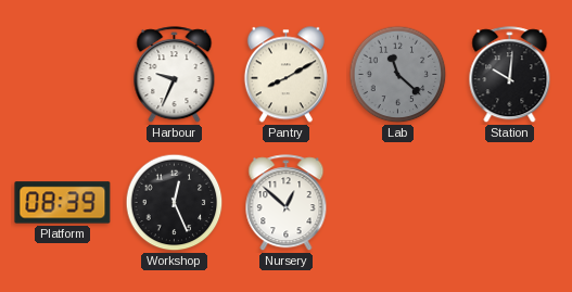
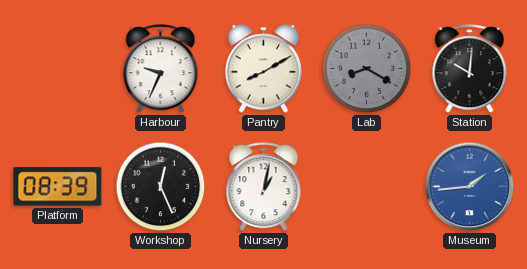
Lab: 11:22 -> 8:20
Nursery: 12:52 -> 1:02
Museum: none -> 1:44
